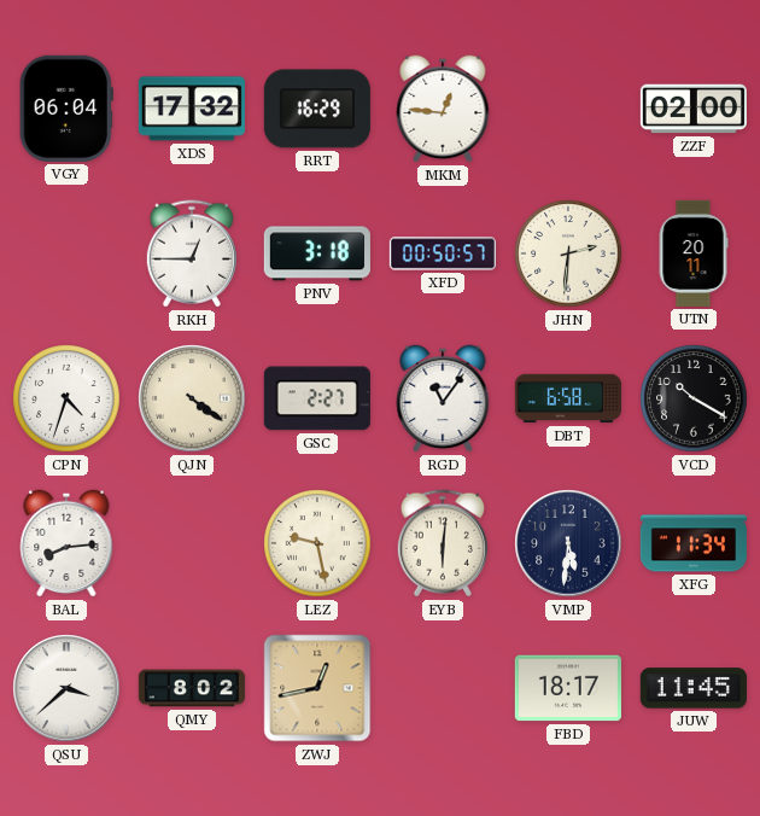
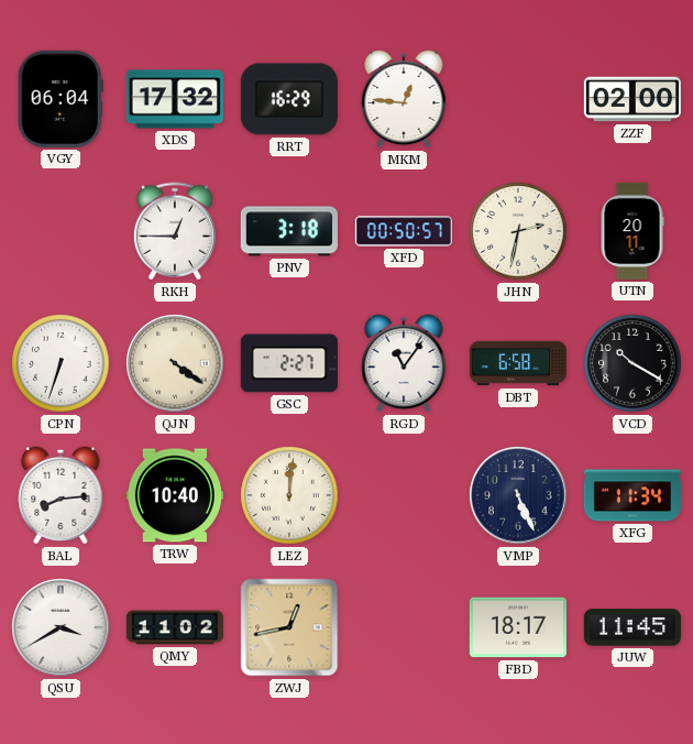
JHN: 2:31 -> 2:32
CPN: 4:33 -> 6:33
TRW: none -> 10:40
LEZ: 9:28 -> 12:01
EYB: 6:01 -> none
VMP: 5:31 -> 5:26
QSU: 3:38 -> 3:40
QMY: 8:02 -> 11:02
